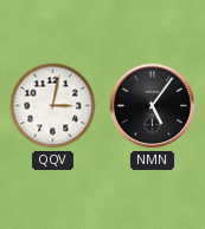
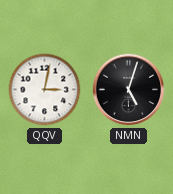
NMN: 5:06 -> 5:03
